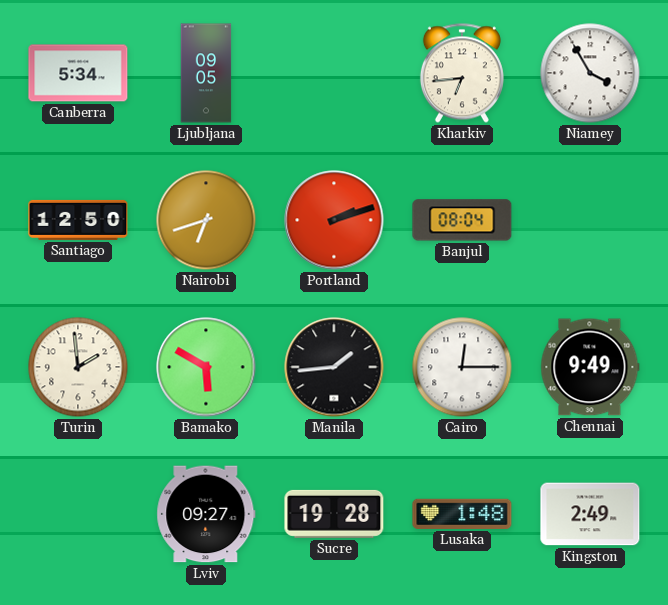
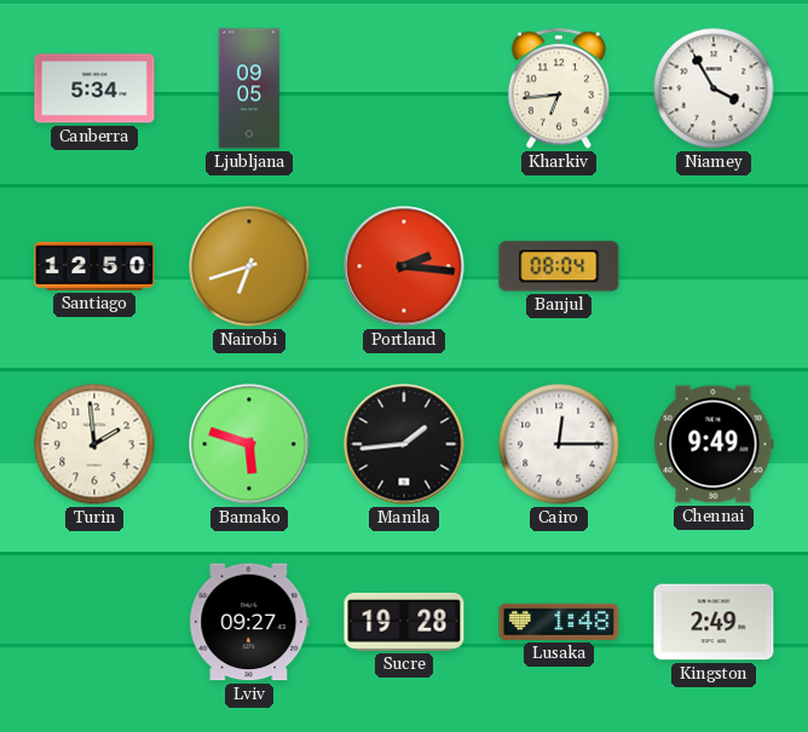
Portland: 2:12 -> 2:16
Bamako: 5:50 -> 5:48
